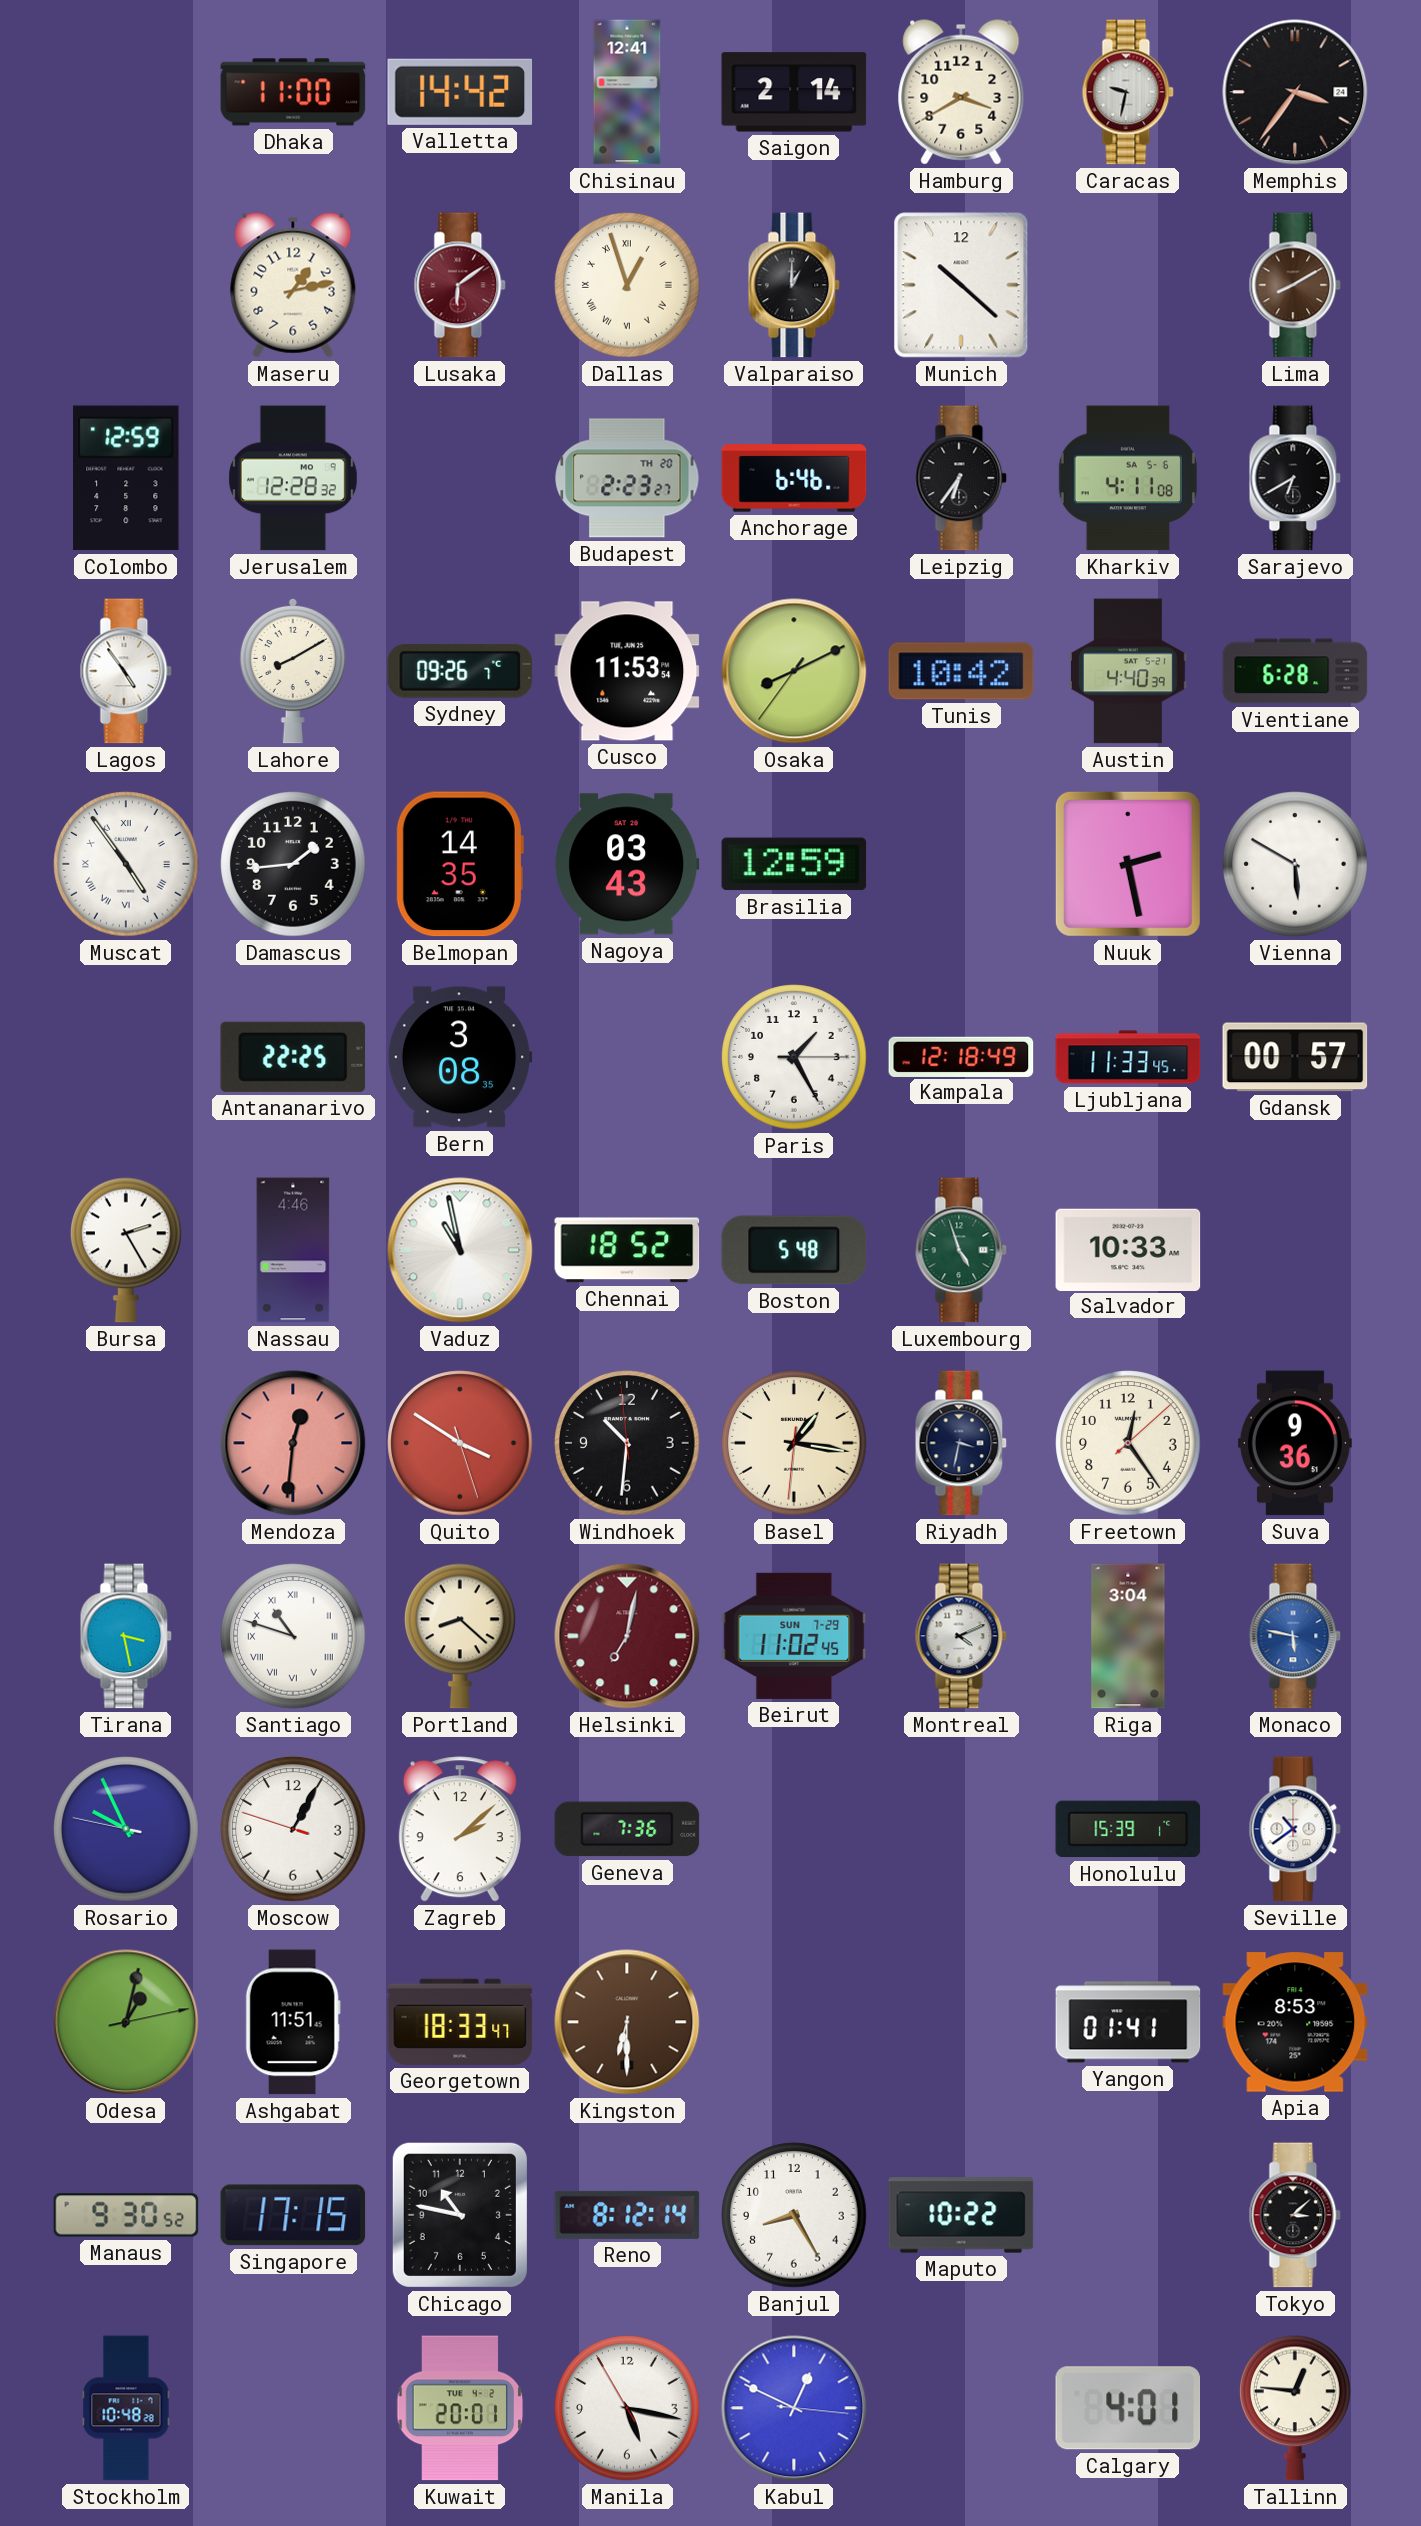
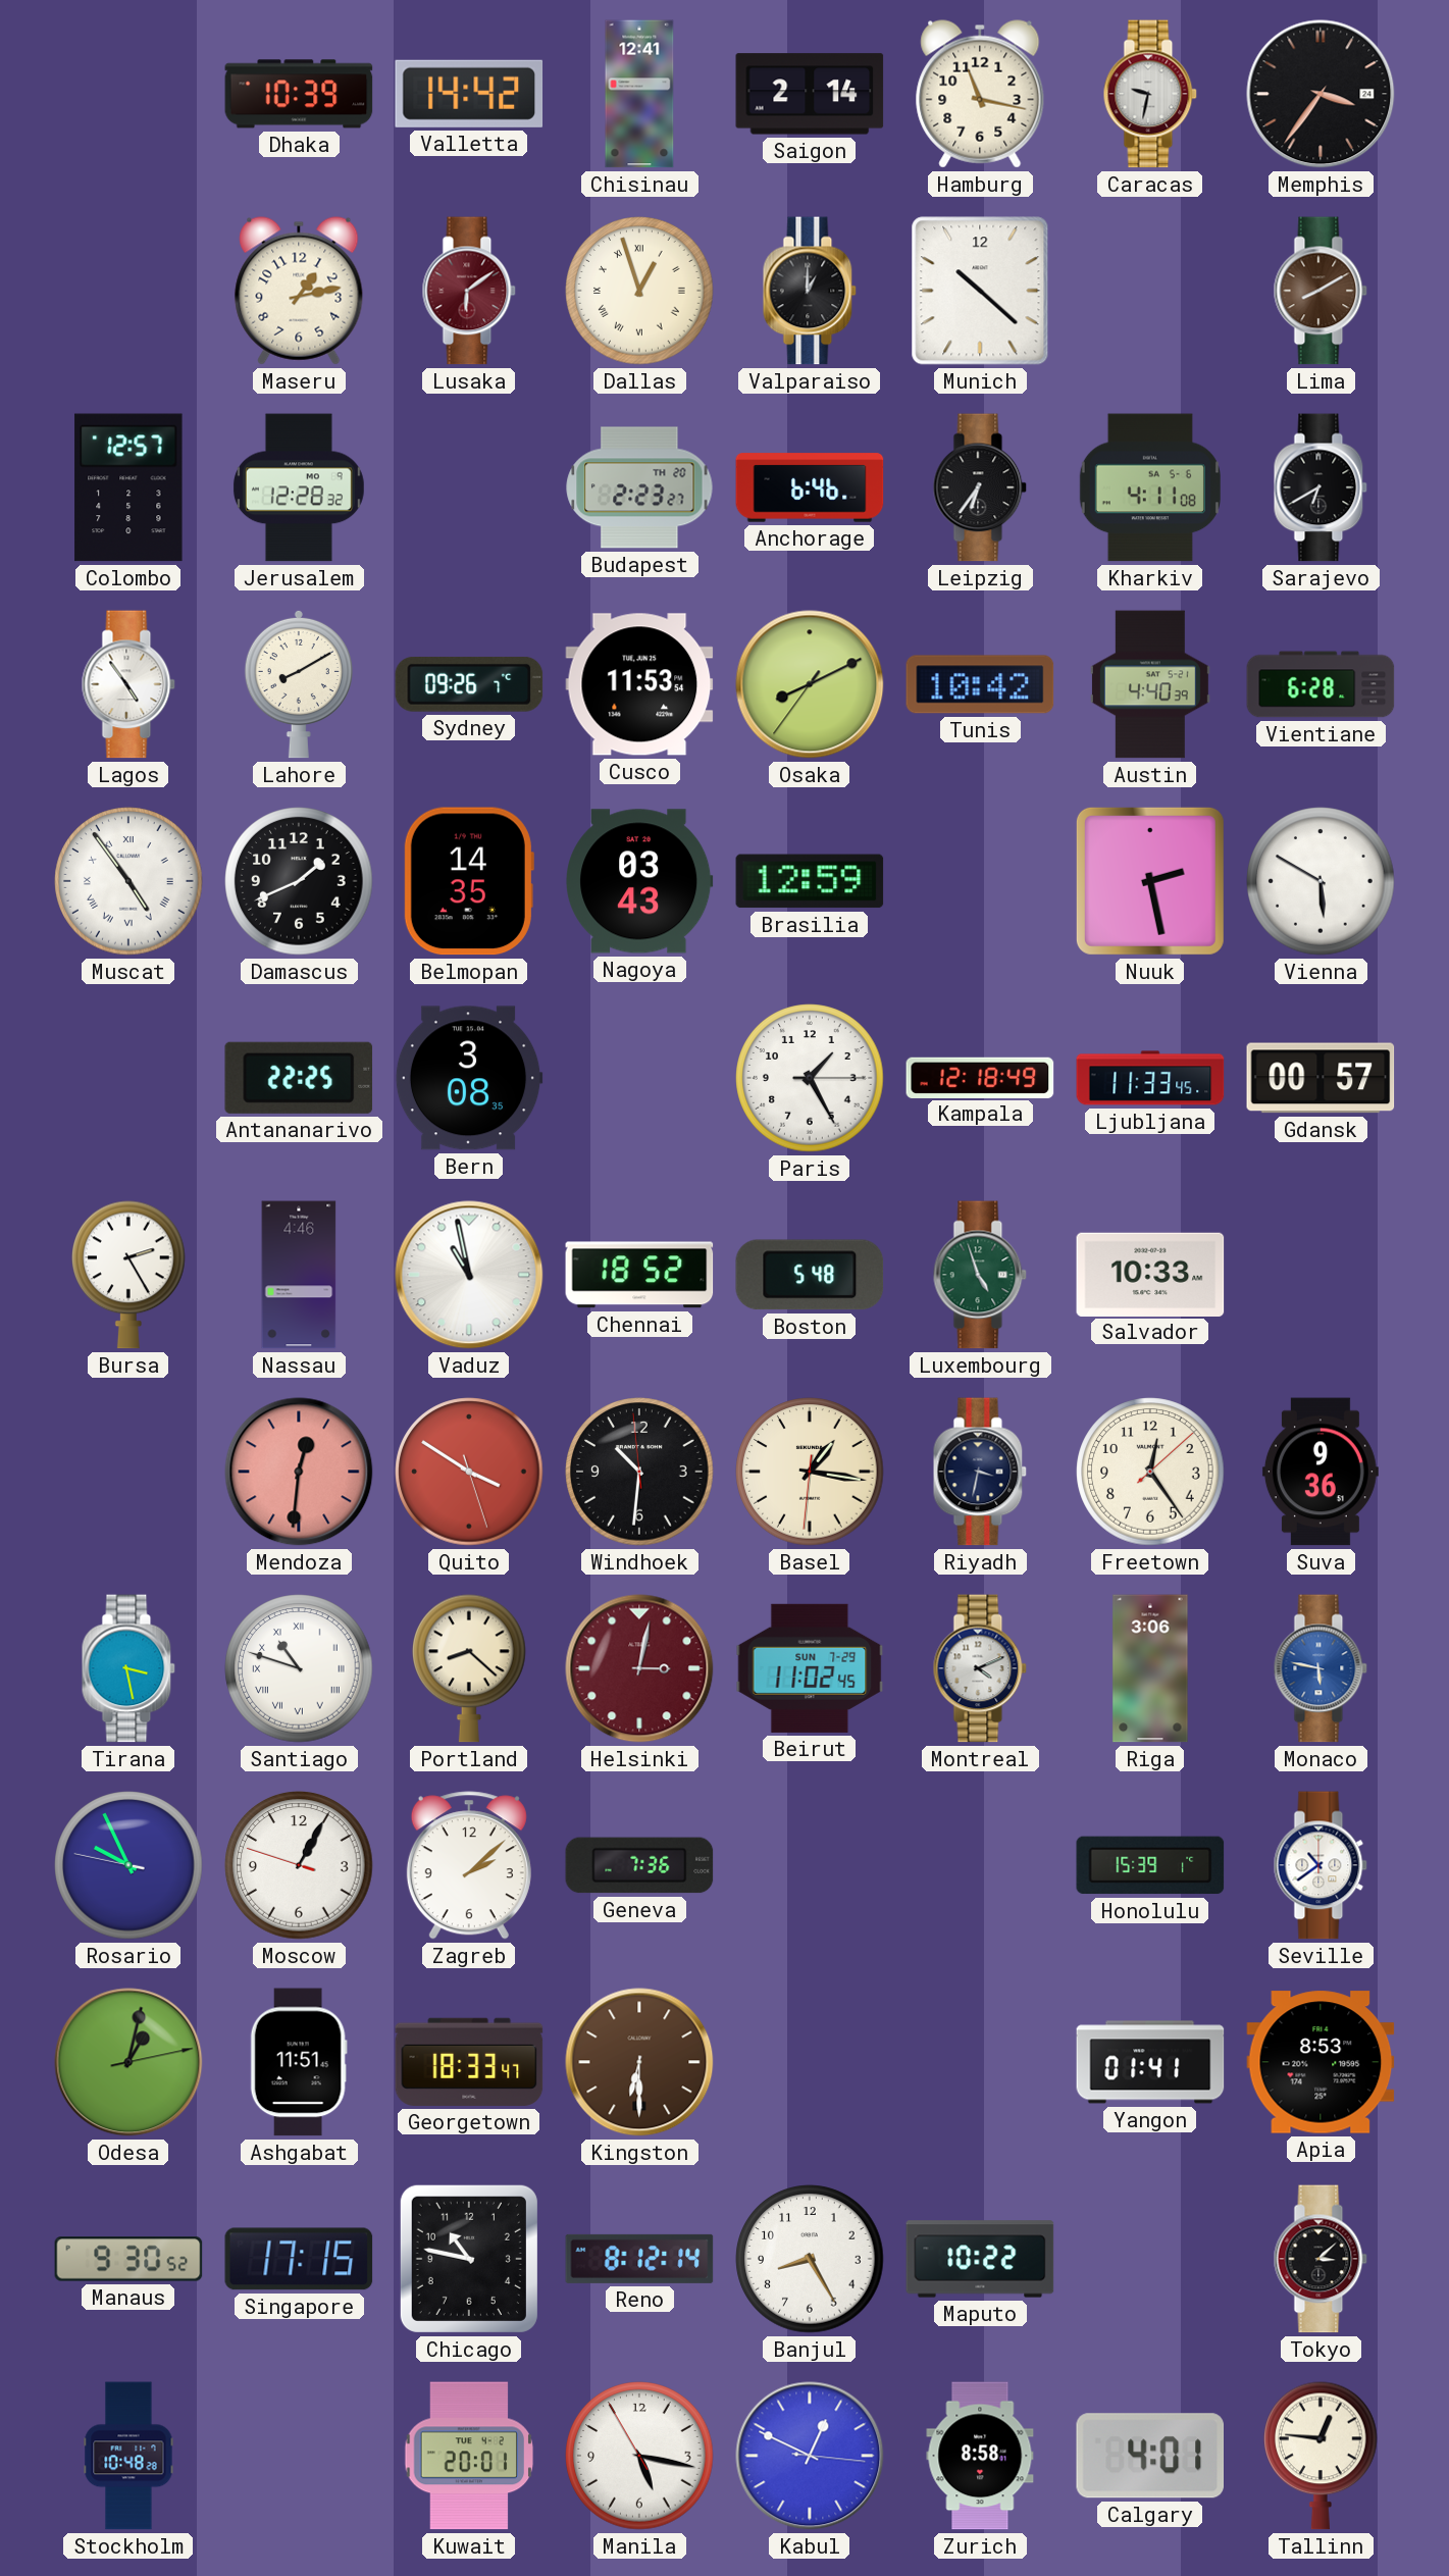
Dhaka: 11:00 -> 10:39
Hamburg: 3:40 -> 11:17
Colombo: 12:59 -> 12:57
Damascus: 1:44 -> 1:41
Helsinki: 7:02 -> 3:02
Riga: 3:04 -> 3:06
Zurich: none -> 8:58
